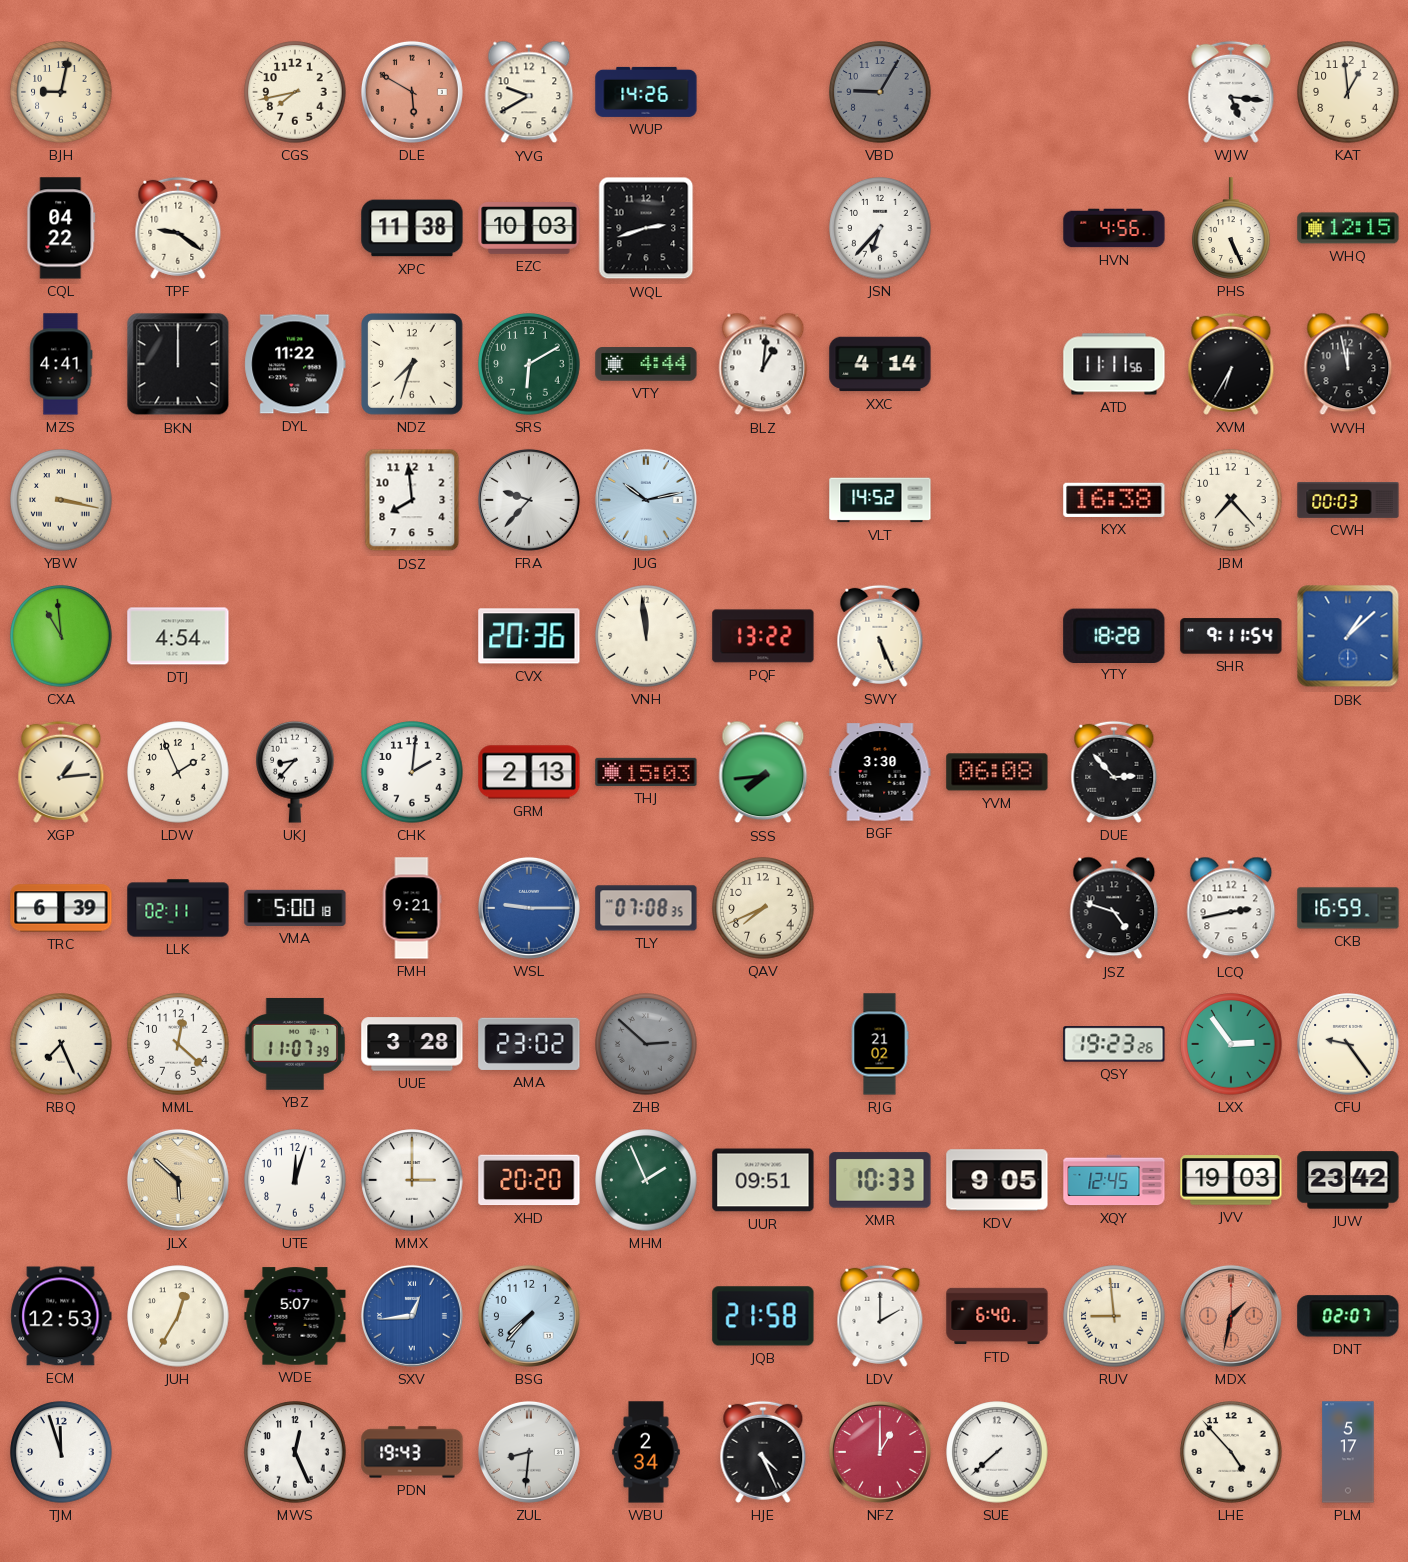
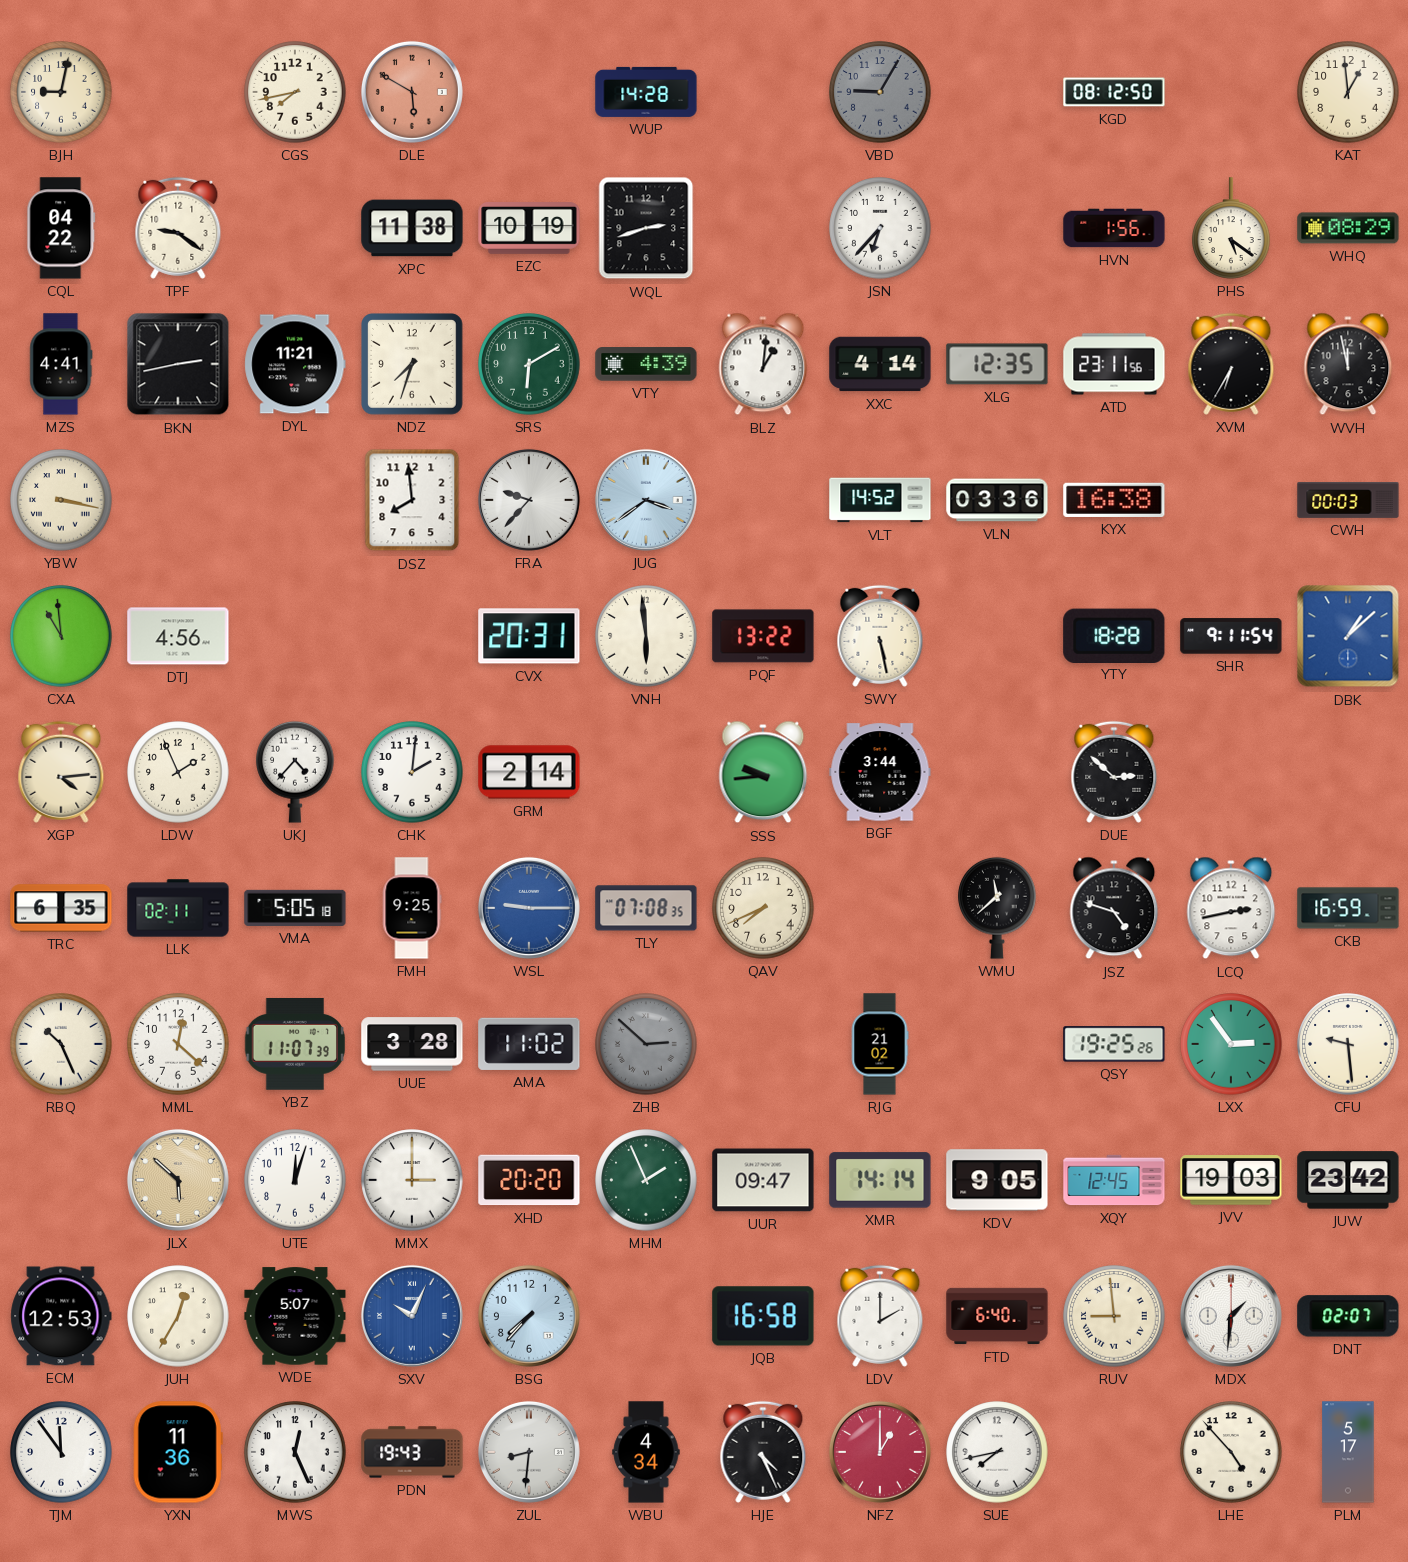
YVG: 9:40 -> none
WUP: 14:26 -> 14:28
KGD: none -> 08:12
WJW: 5:16 -> none
EZC: 10:03 -> 10:19
HVN: 4:56 -> 1:56
PHS: 5:26 -> 5:21
WHQ: 12:15 -> 08:29
BKN: 12:00 -> 2:43
DYL: 11:22 -> 11:21
VTY: 4:44 -> 4:39
XLG: none -> 12:35
ATD: 11:11 -> 23:11
JUG: 10:13 -> 3:39
VLN: none -> 03:36
JBM: 7:23 -> none
DTJ: 4:54 -> 4:56
CVX: 20:36 -> 20:31
VNH: 11:59 -> 5:59
SWY: 5:26 -> 5:28
XGP: 1:14 -> 4:14
UKJ: 8:37 -> 4:37
GRM: 2:13 -> 2:14
THJ: 15:03 -> none
SSS: 7:44 -> 9:44
BGF: 3:30 -> 3:44
YVM: 06:08 -> none
DUE: 2:53 -> 2:52
TRC: 6:39 -> 6:35
VMA: 5:00 -> 5:05
FMH: 9:21 -> 9:25
WMU: none -> 11:38
RBQ: 7:26 -> 10:26
AMA: 23:02 -> 11:02
QSY: 19:23 -> 19:25
CFU: 9:24 -> 9:29
UUR: 09:51 -> 09:47
XMR: 10:33 -> 14:14
SXV: 12:44 -> 10:04
JQB: 21:58 -> 16:58
MDX: 1:32 -> 1:31
MDX dial: salmon -> white
TJM: 11:57 -> 11:54
YXN: none -> 11:36
WBU: 2:34 -> 4:34
SUE: 7:38 -> 7:43
